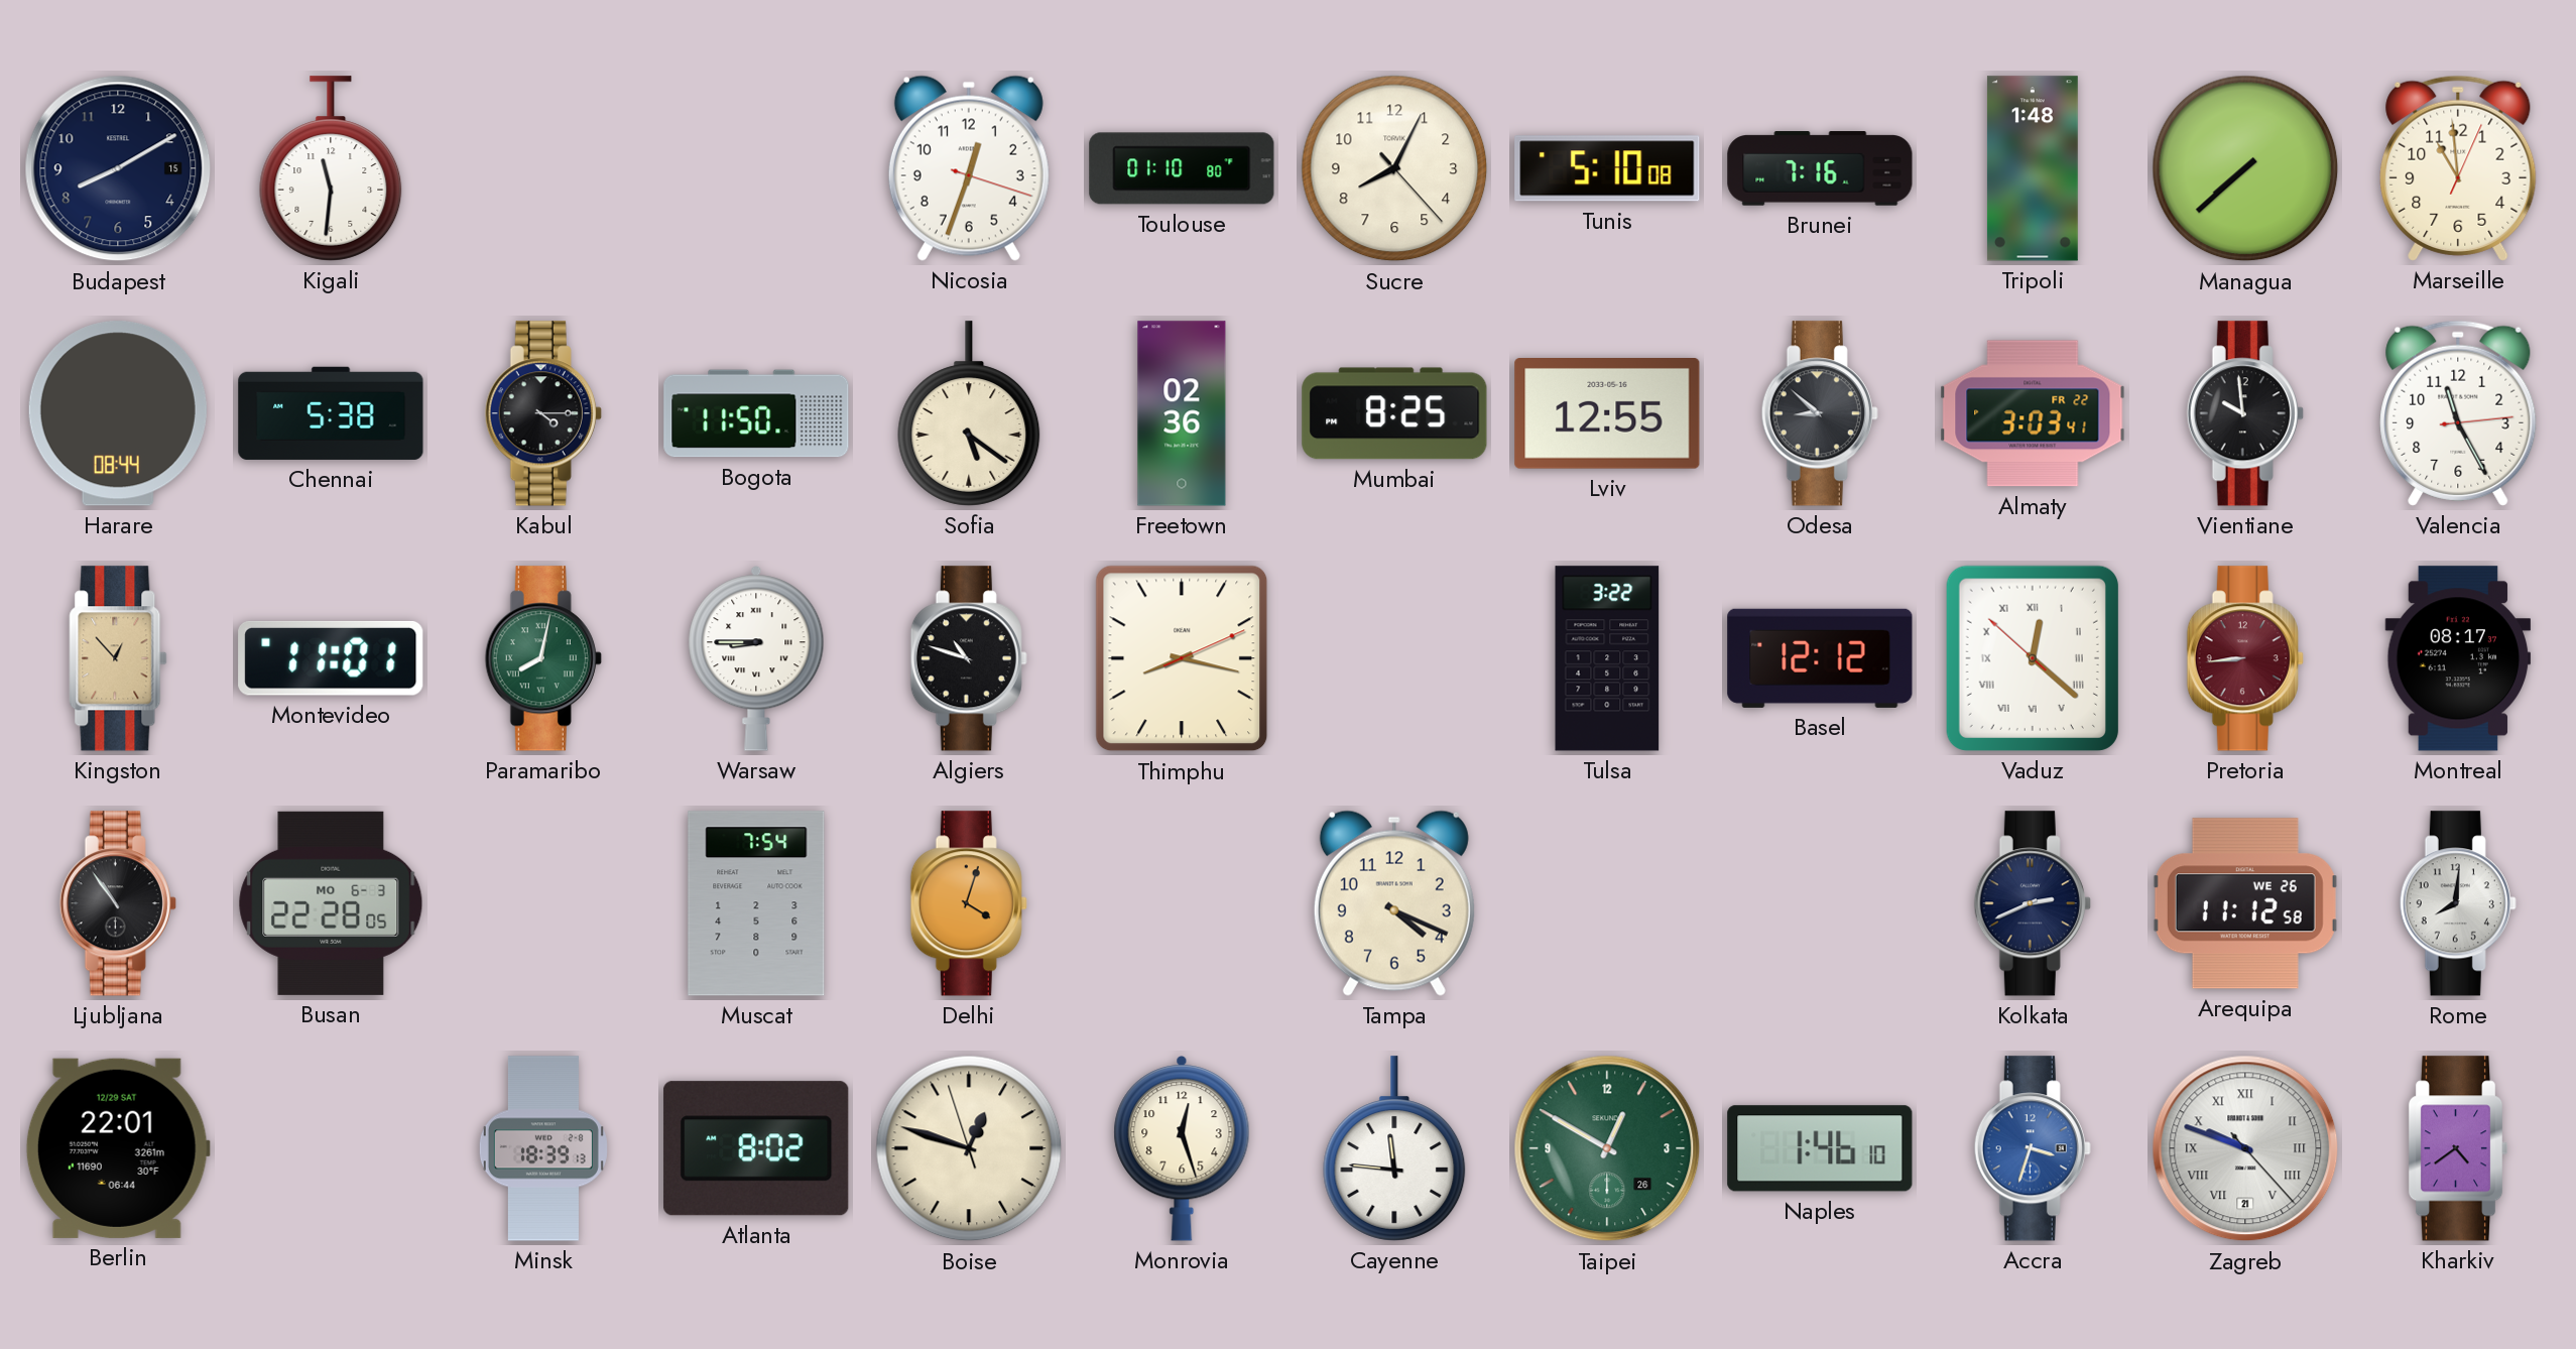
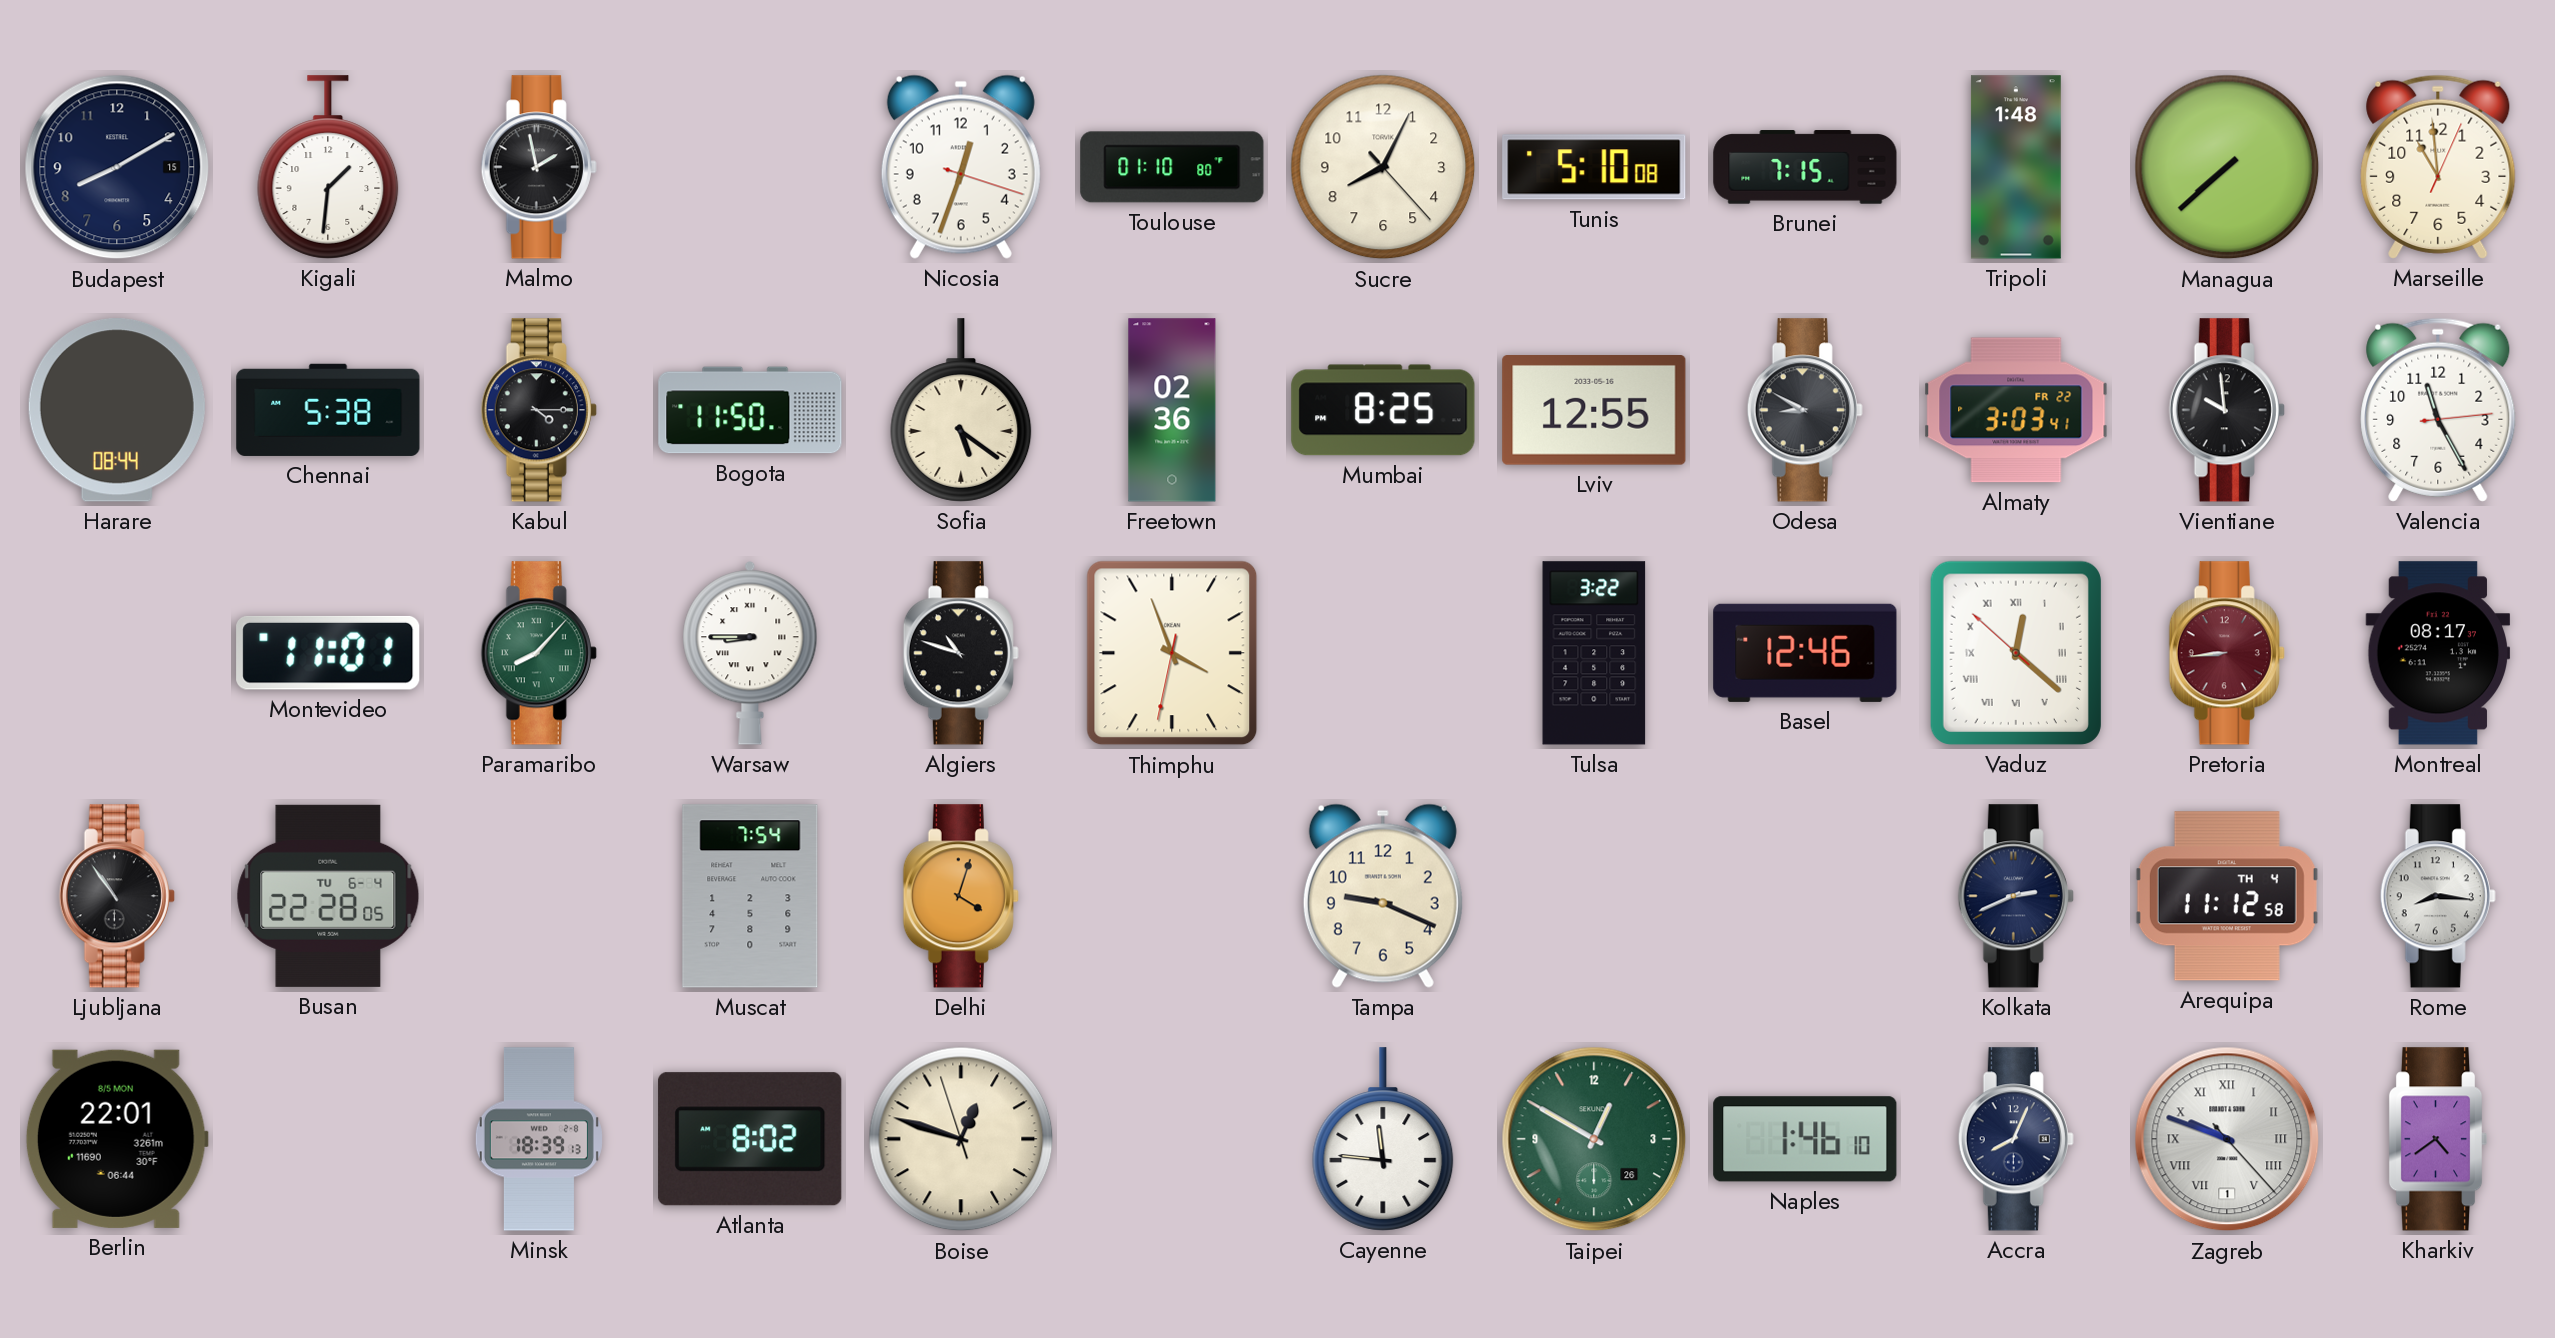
Kigali: 11:31 -> 1:31
Malmo: none -> 1:58
Brunei: 7:16 -> 7:15
Odesa: 8:52 -> 8:50
Kingston: 12:53 -> none
Paramaribo: 8:02 -> 8:07
Thimphu: 8:17 -> 3:56
Basel: 12:12 -> 12:46
Busan date: MO 6-3 -> TU 6-4
Tampa: 4:19 -> 9:19
Arequipa date: WE 26 -> TH 4
Rome: 8:01 -> 8:16
Berlin date: 12/29 SAT -> 8/5 MON
Monrovia: 12:27 -> none
Accra: 3:33 -> 8:04
Accra dial: blue -> navy
Zagreb date: 21 -> 1
